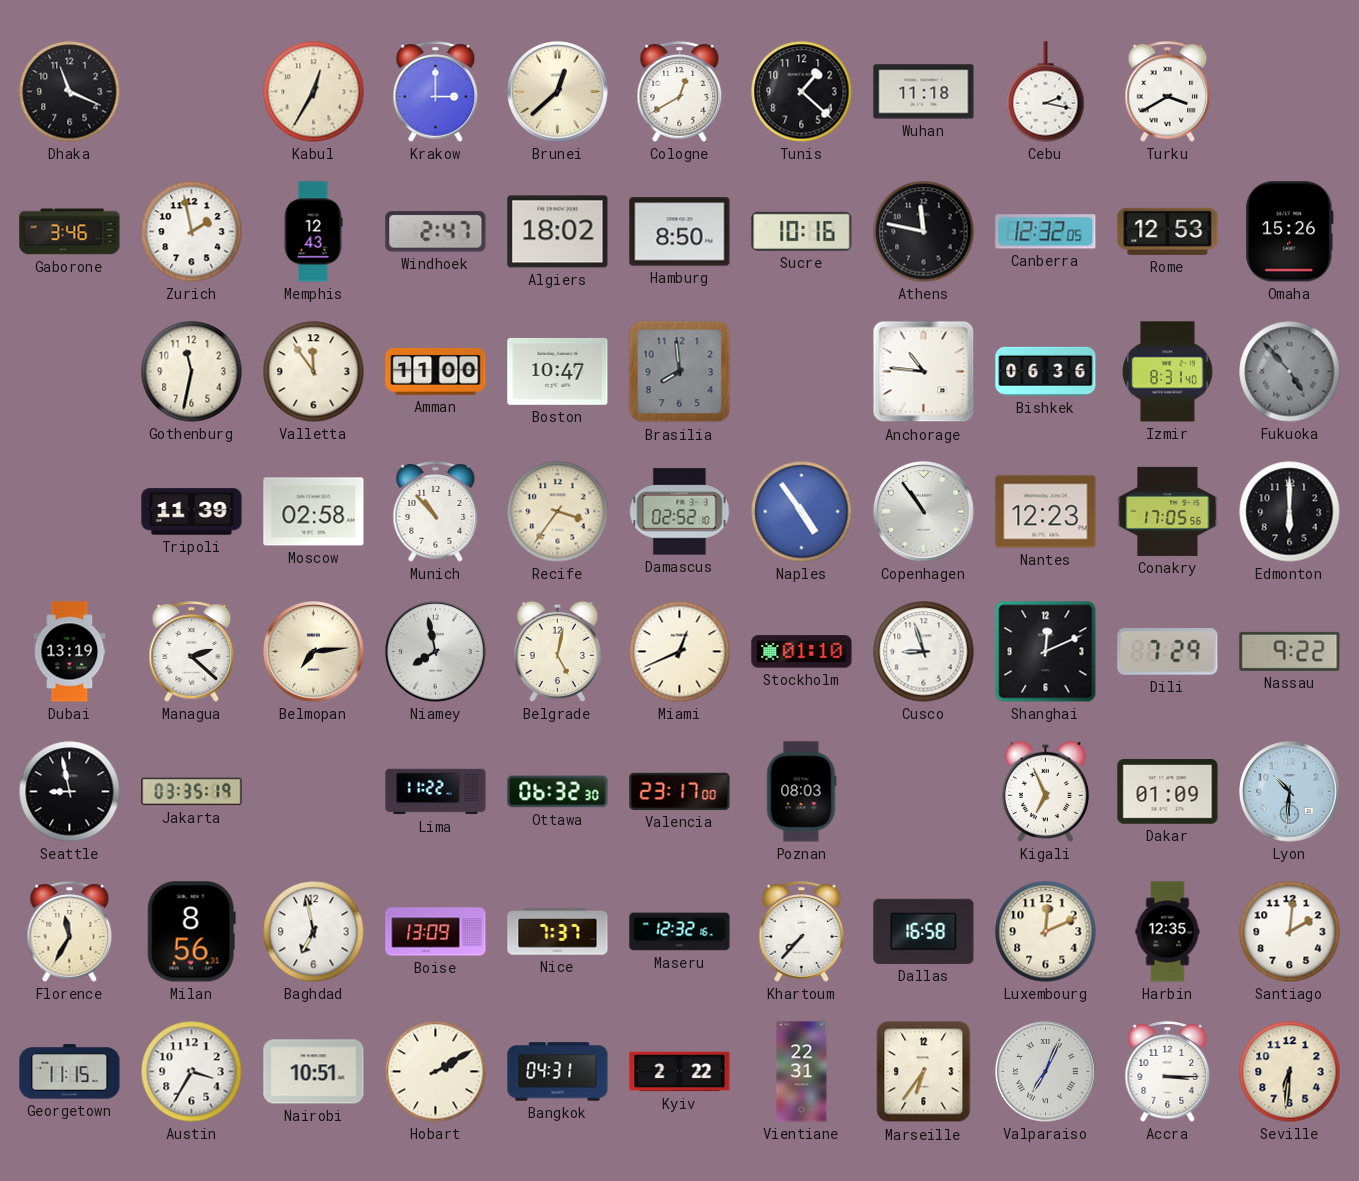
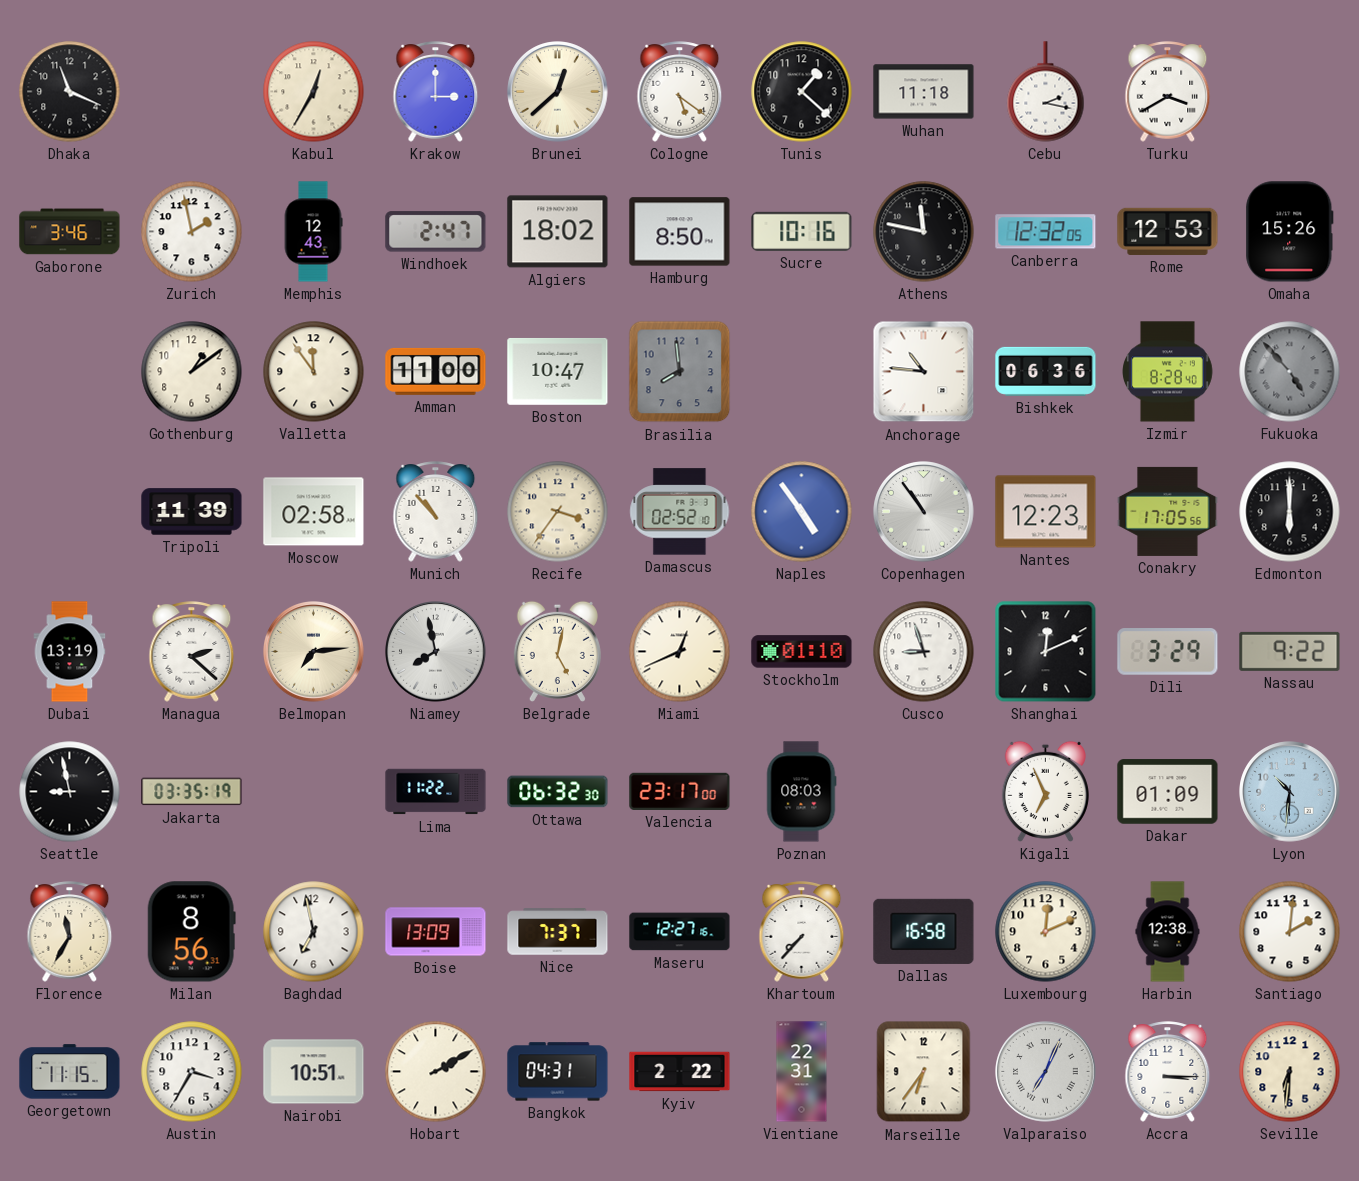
Cologne: 12:40 -> 5:21
Gothenburg: 11:32 -> 1:09
Izmir: 8:31 -> 8:28
Dili: 7:29 -> 3:29
Maseru: 12:32 -> 12:27
Harbin: 12:35 -> 12:38
